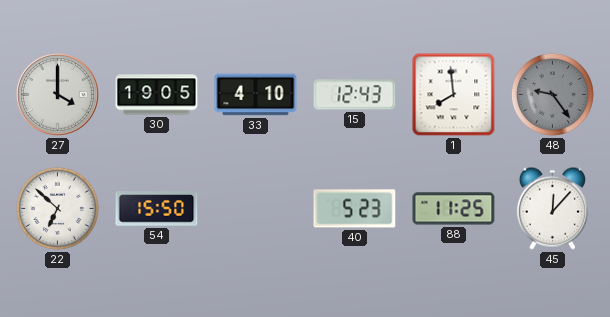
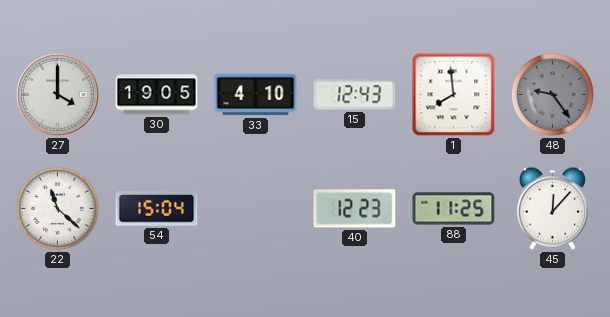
22: 6:52 -> 11:22
54: 15:50 -> 15:04
40: 5:23 -> 12:23
